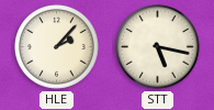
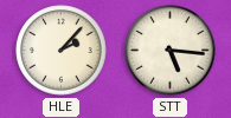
STT: 5:17 -> 5:16
